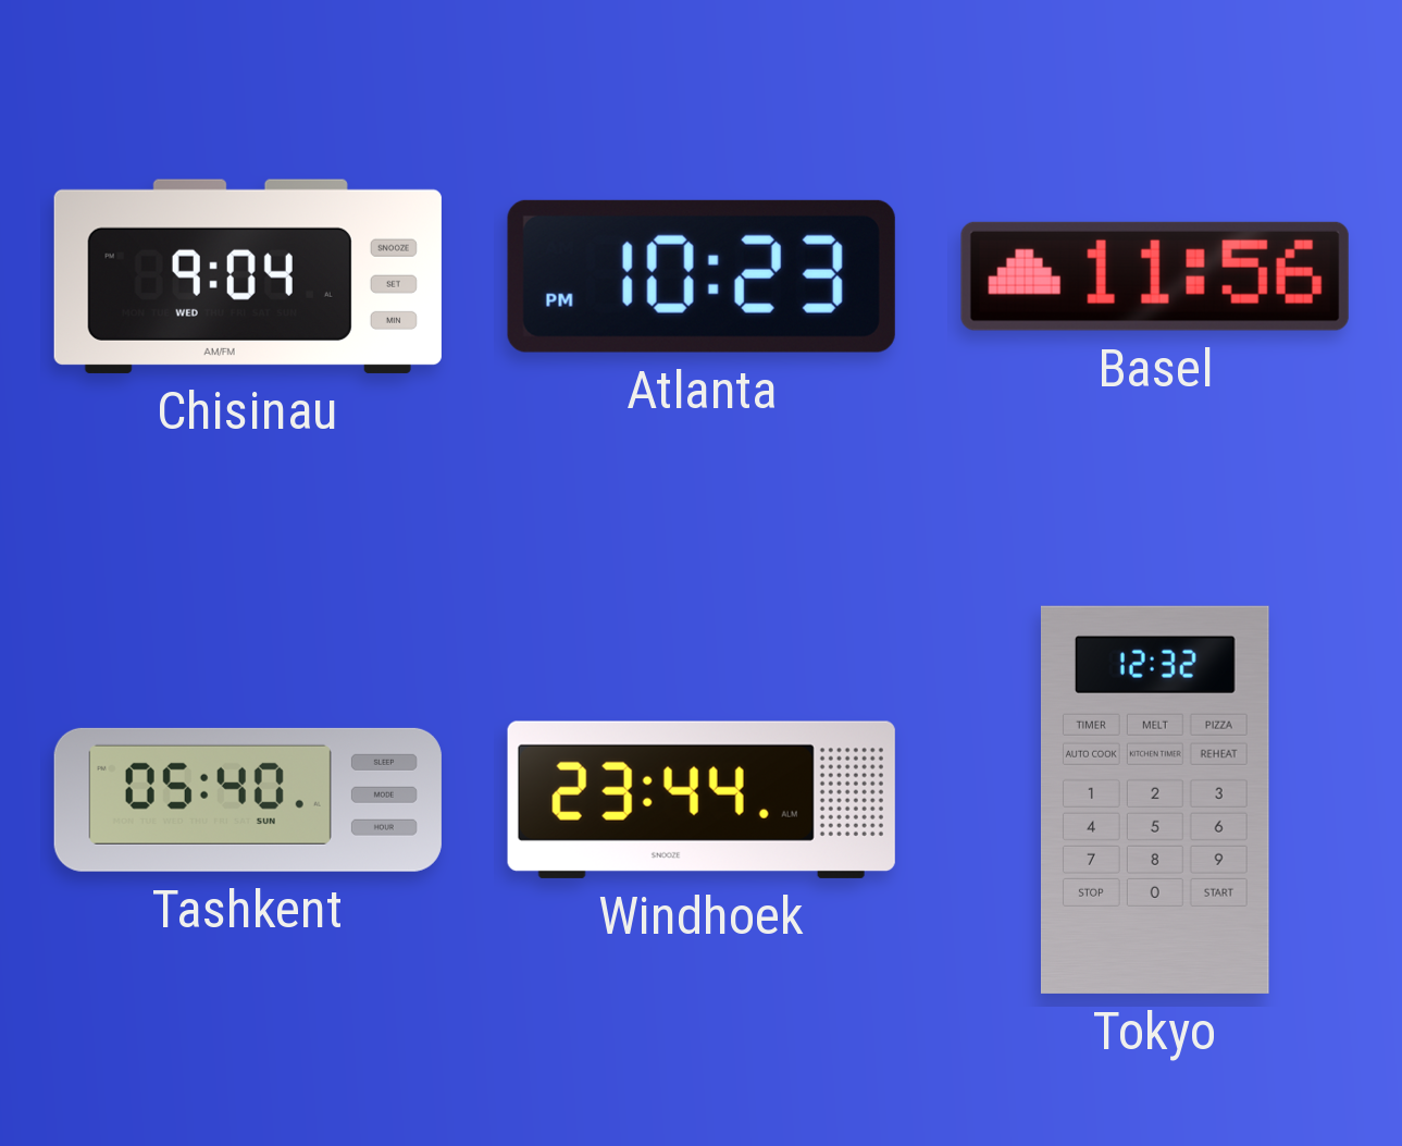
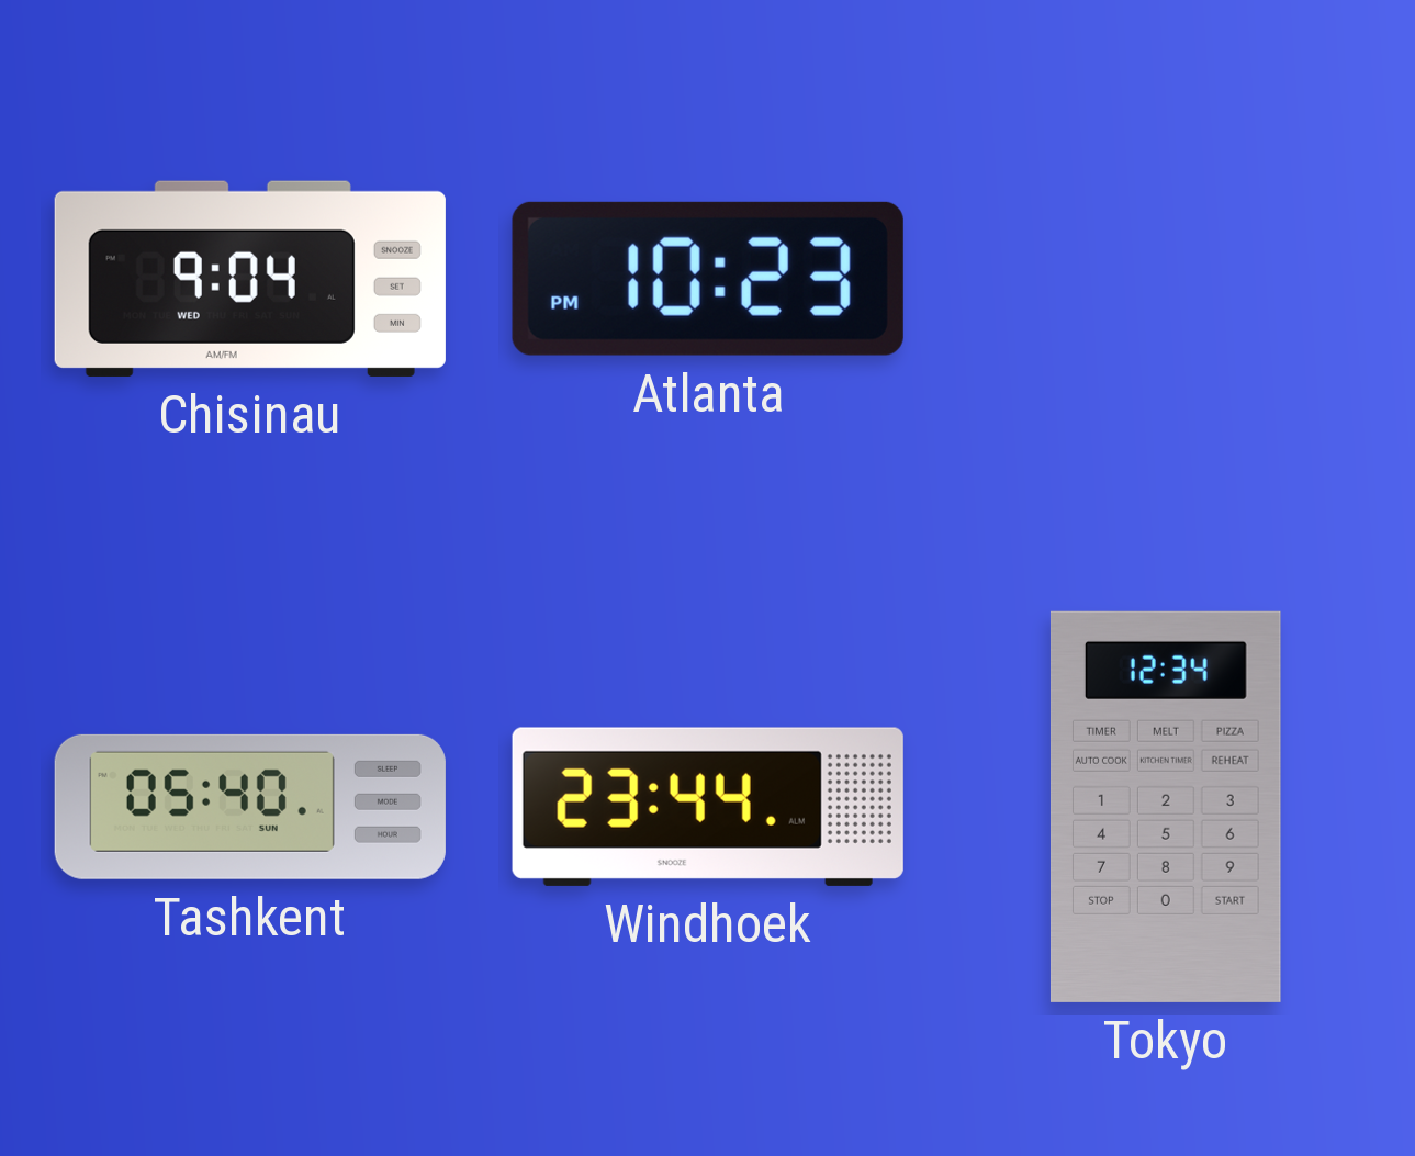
Basel: 11:56 -> none
Tokyo: 12:32 -> 12:34
